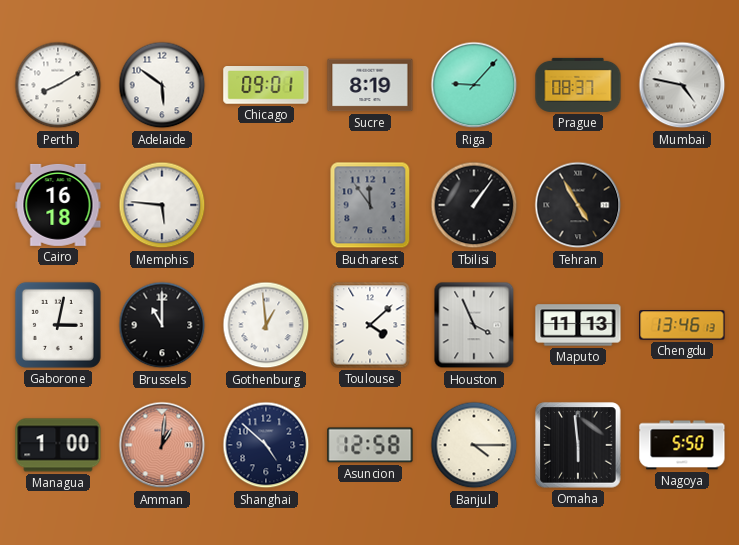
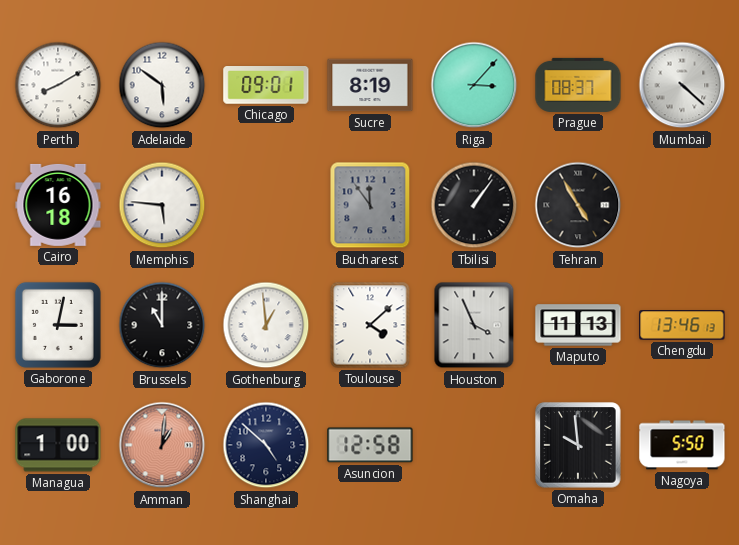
Riga: 9:07 -> 3:07
Mumbai: 4:47 -> 4:22
Banjul: 4:15 -> none
Omaha: 5:59 -> 9:59
